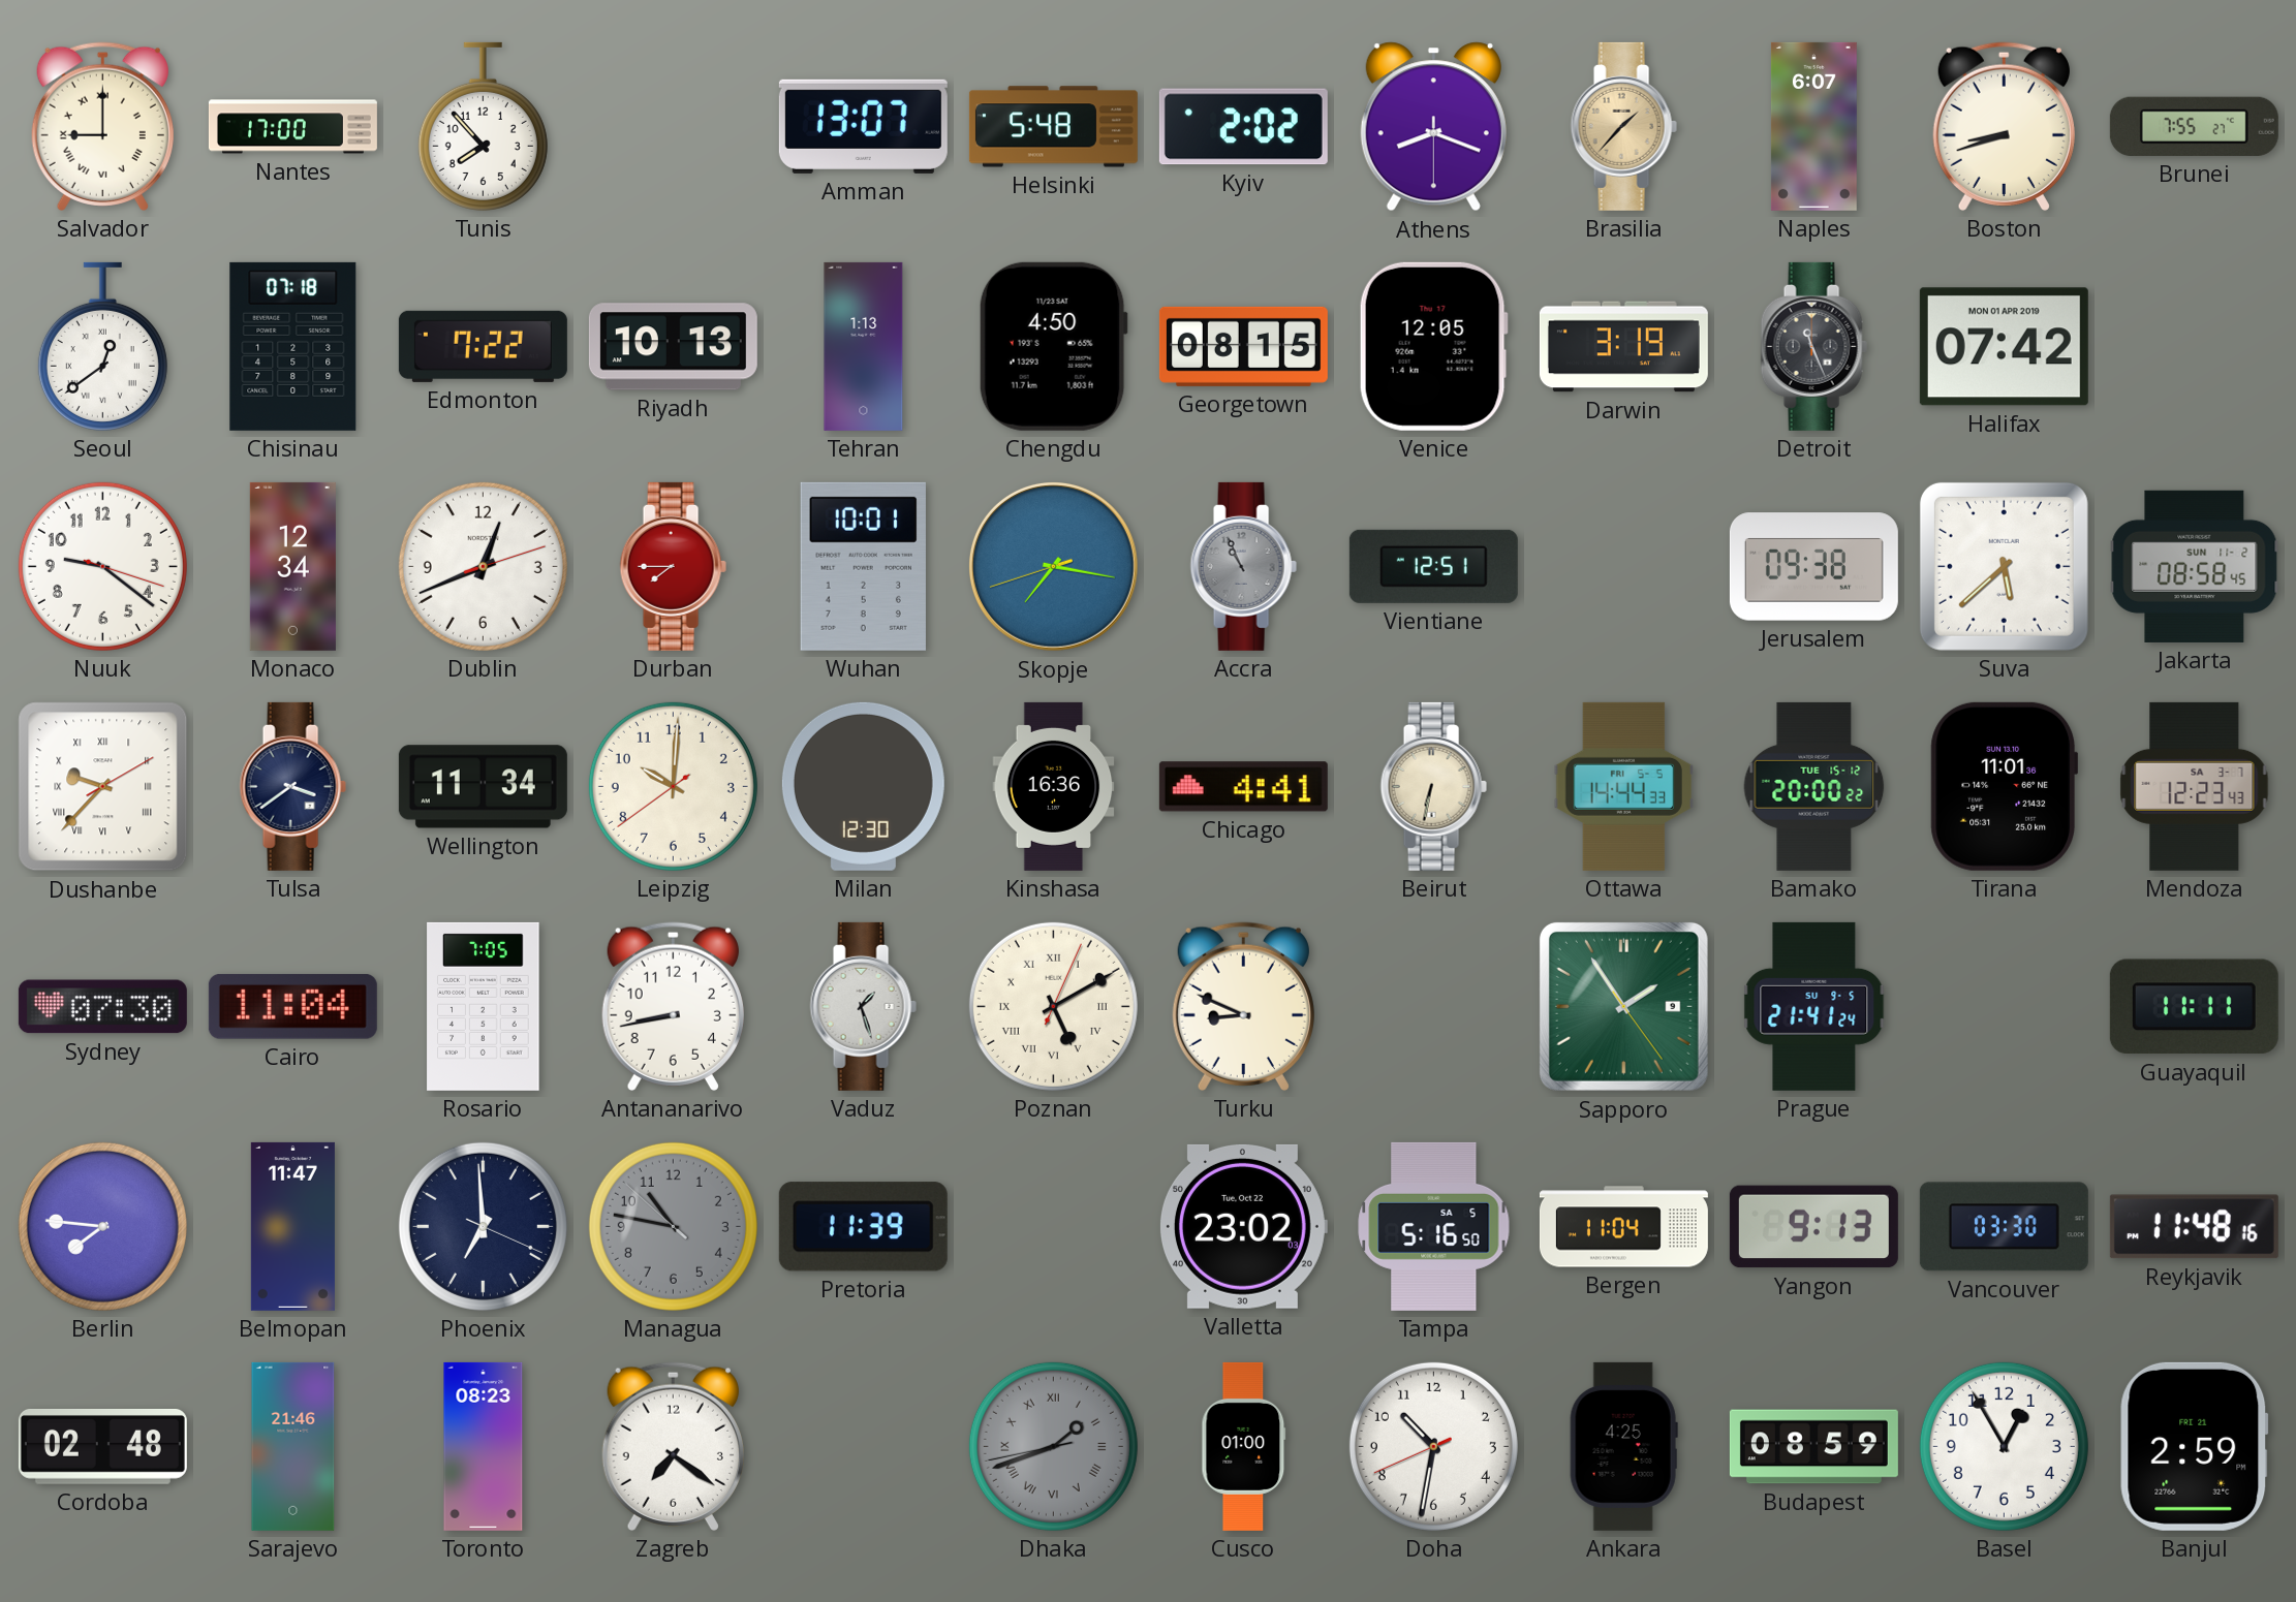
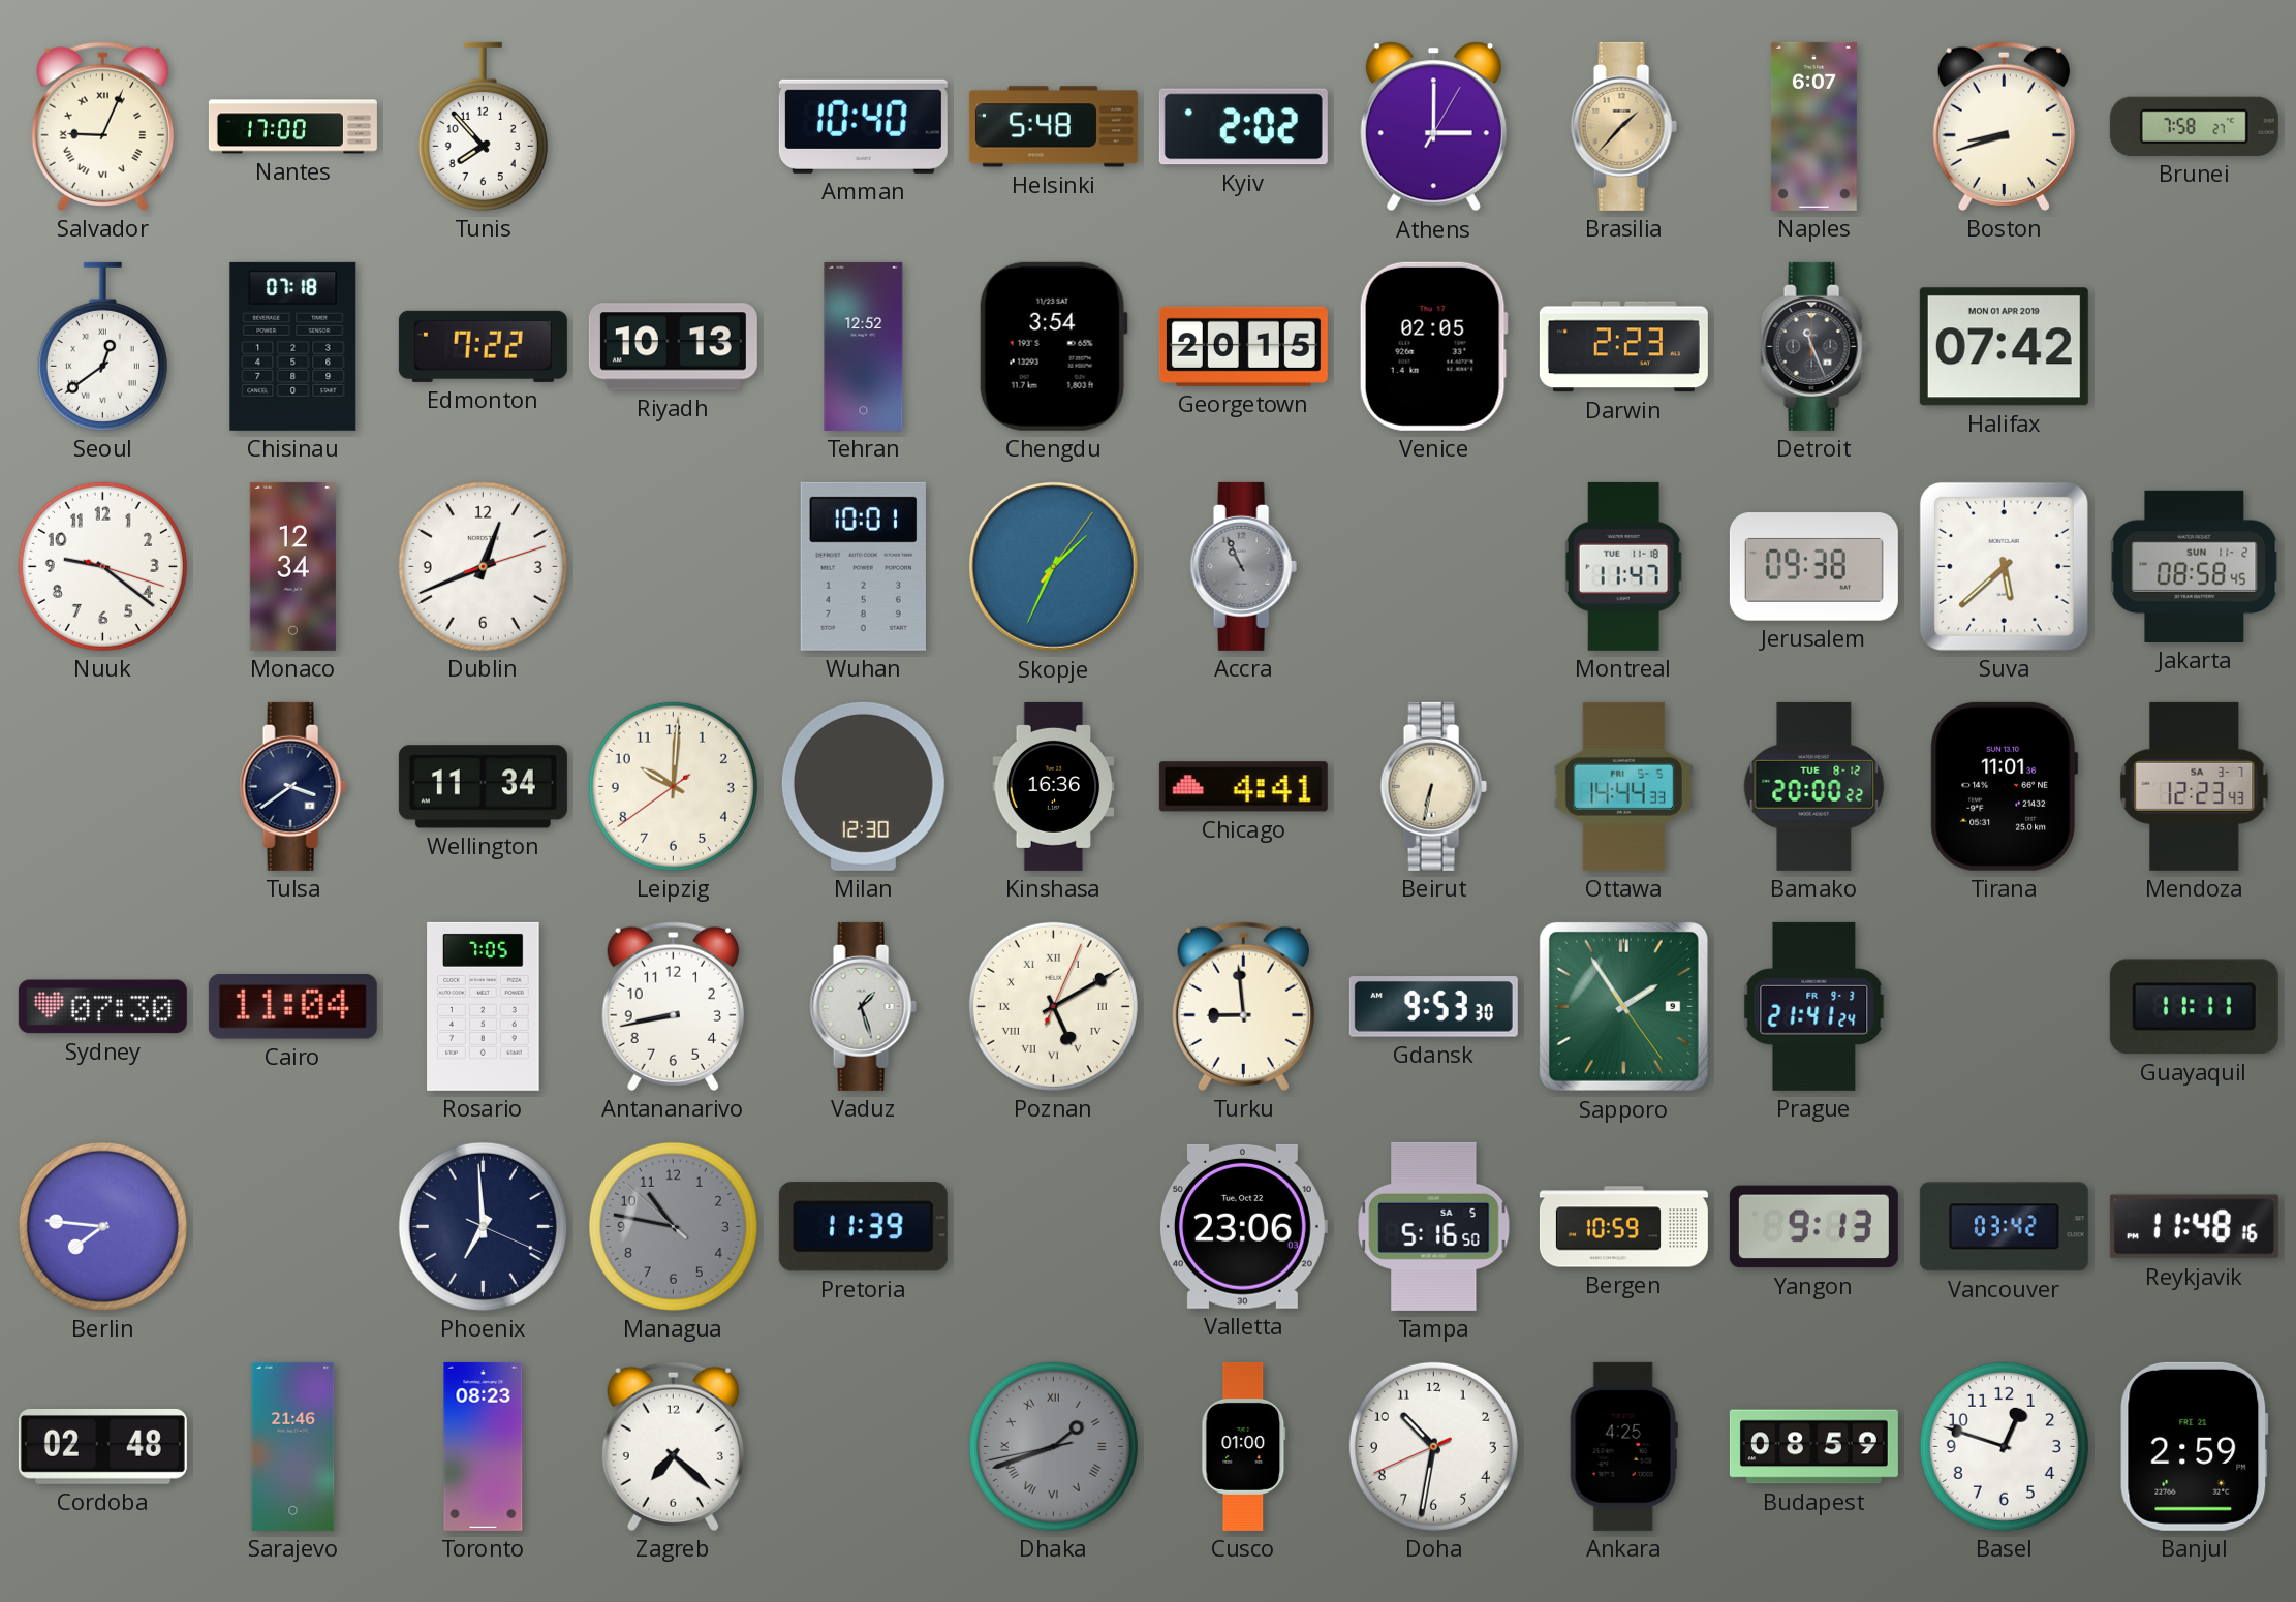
Salvador: 9:00 -> 9:04
Amman: 13:07 -> 10:40
Athens: 8:18 -> 3:00
Brunei: 7:55 -> 7:58
Tehran: 1:13 -> 12:52
Chengdu: 4:50 -> 3:54
Georgetown: 08:15 -> 20:15
Venice: 12:05 -> 02:05
Darwin: 3:19 -> 2:23
Durban: 7:45 -> none
Skopje: 7:16 -> 1:34
Vientiane: 12:51 -> none
Montreal: none -> 11:47
Dushanbe: 9:37 -> none
Bamako date: TUE 15-12 -> TUE 8-12
Turku: 8:49 -> 8:59
Gdansk: none -> 9:53
Prague date: SU 9-5 -> FR 9-3
Belmopan: 11:47 -> none
Valletta: 23:02 -> 23:06
Bergen: 11:04 -> 10:59
Vancouver: 03:30 -> 03:42
Zagreb: 7:21 -> 7:22
Basel: 12:55 -> 12:48
